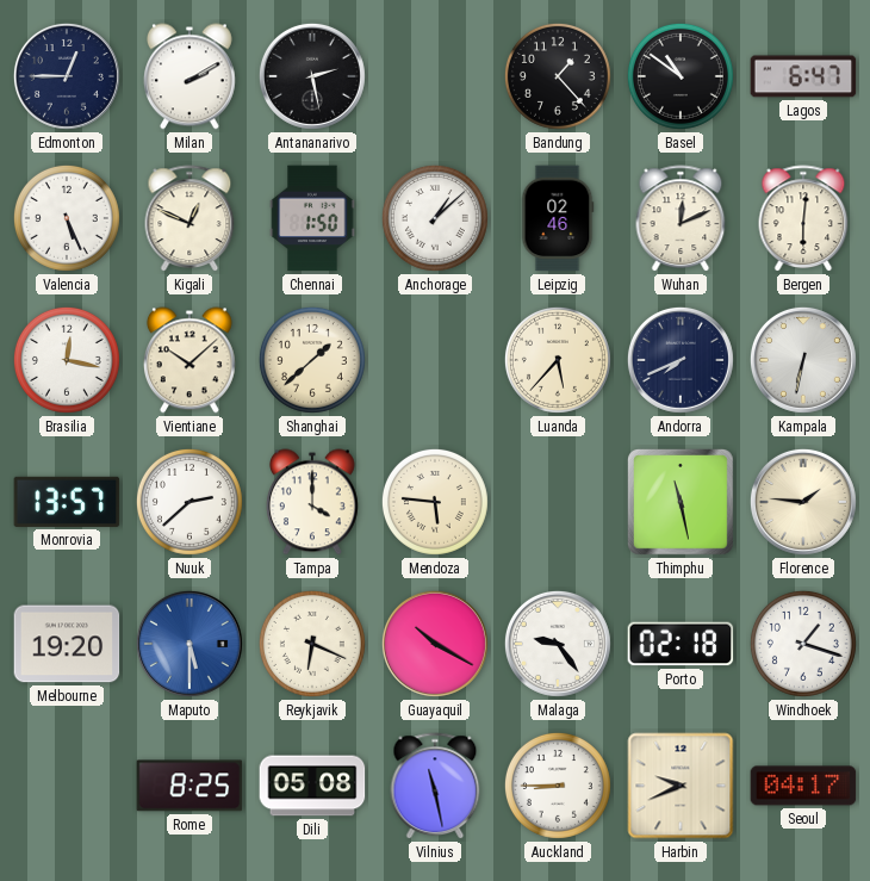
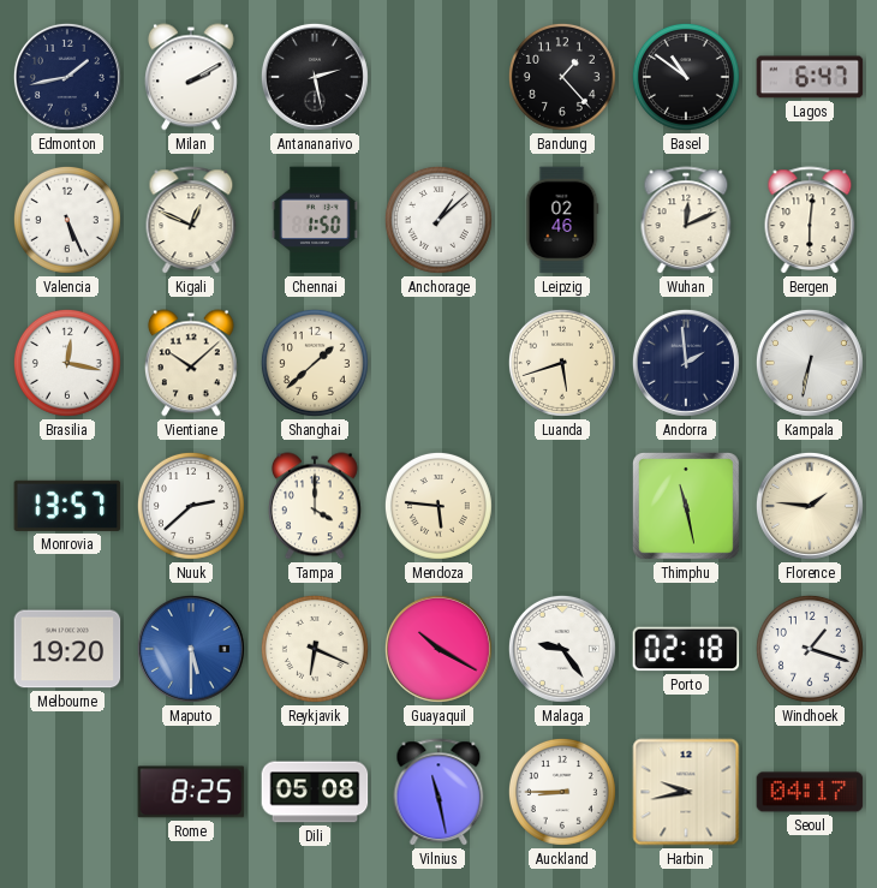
Edmonton: 12:45 -> 1:43
Luanda: 5:37 -> 5:42
Andorra: 7:41 -> 1:59
Harbin: 9:41 -> 9:43
